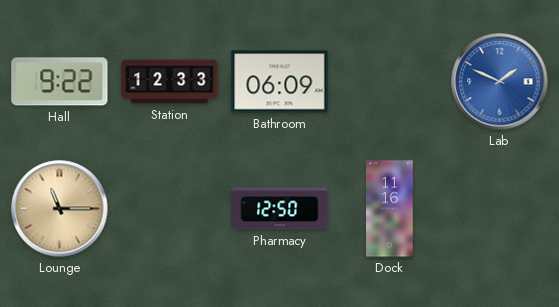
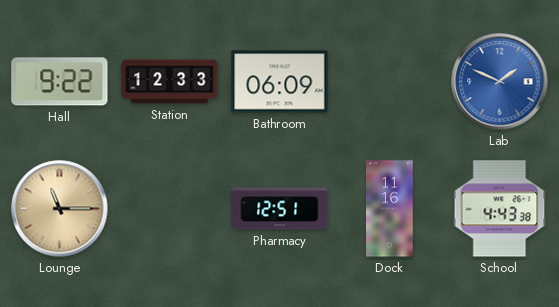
Pharmacy: 12:50 -> 12:51
School: none -> 4:43
